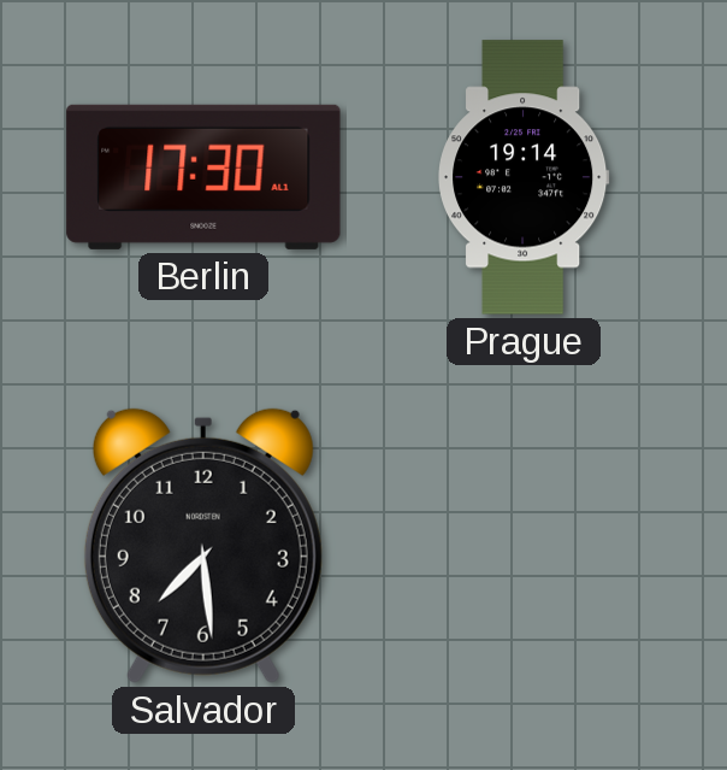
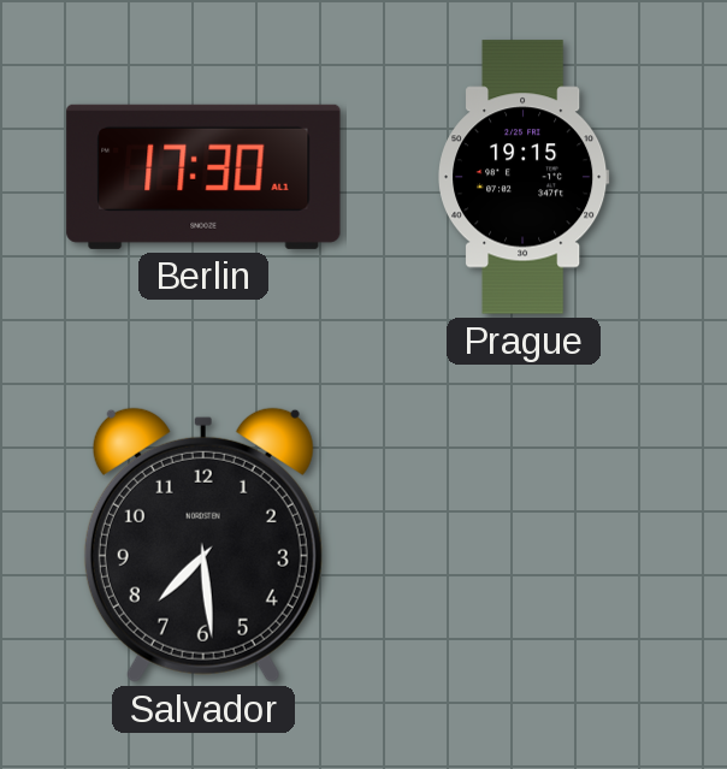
Prague: 19:14 -> 19:15
